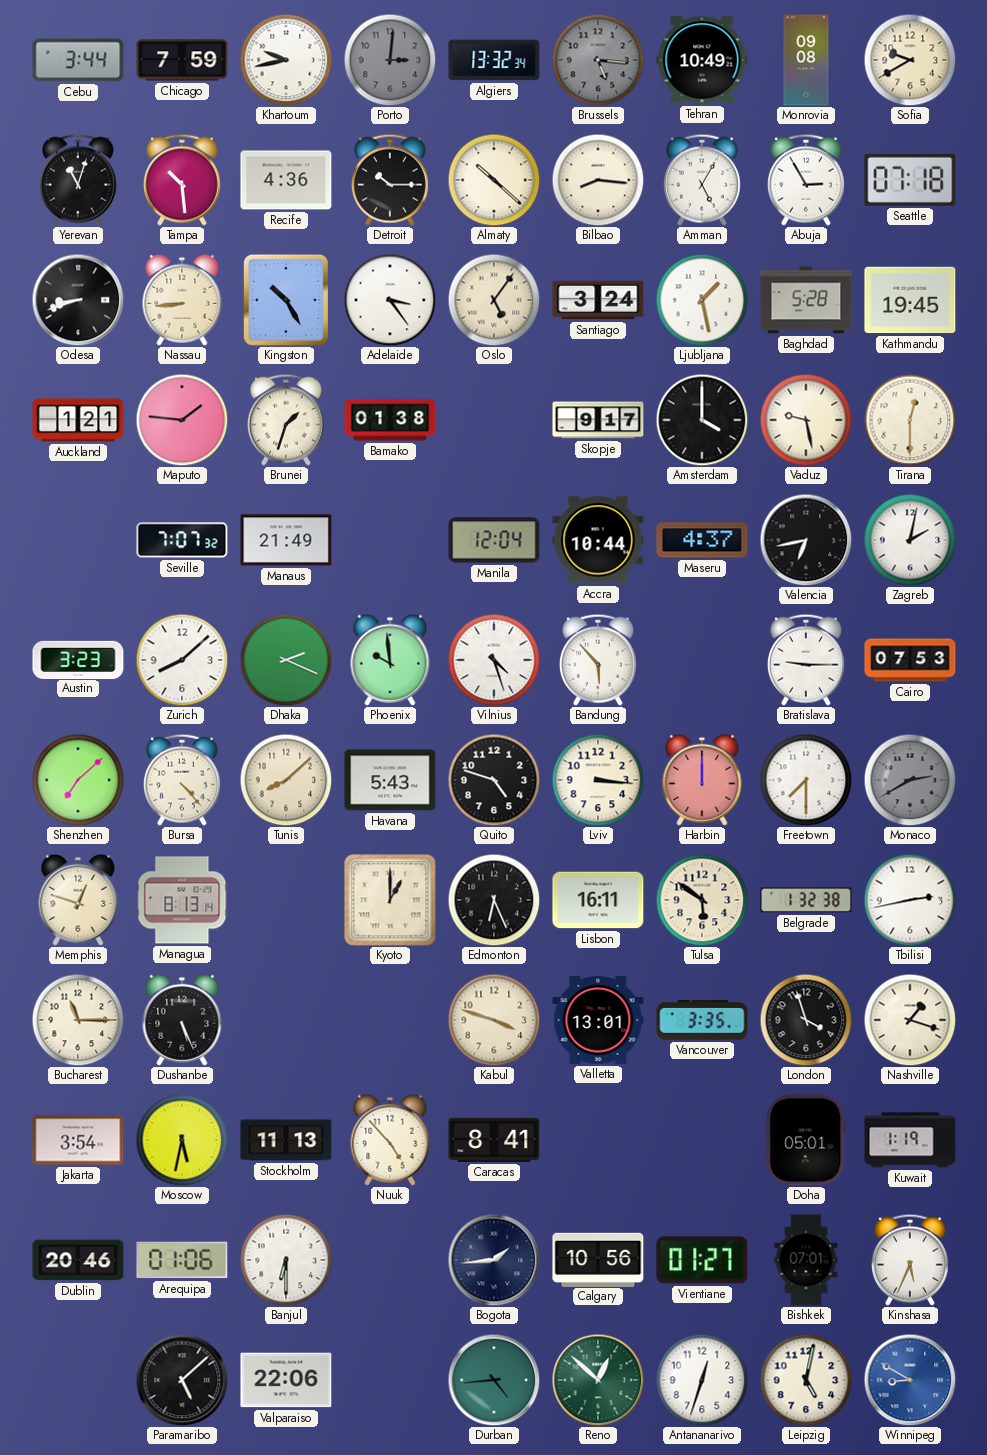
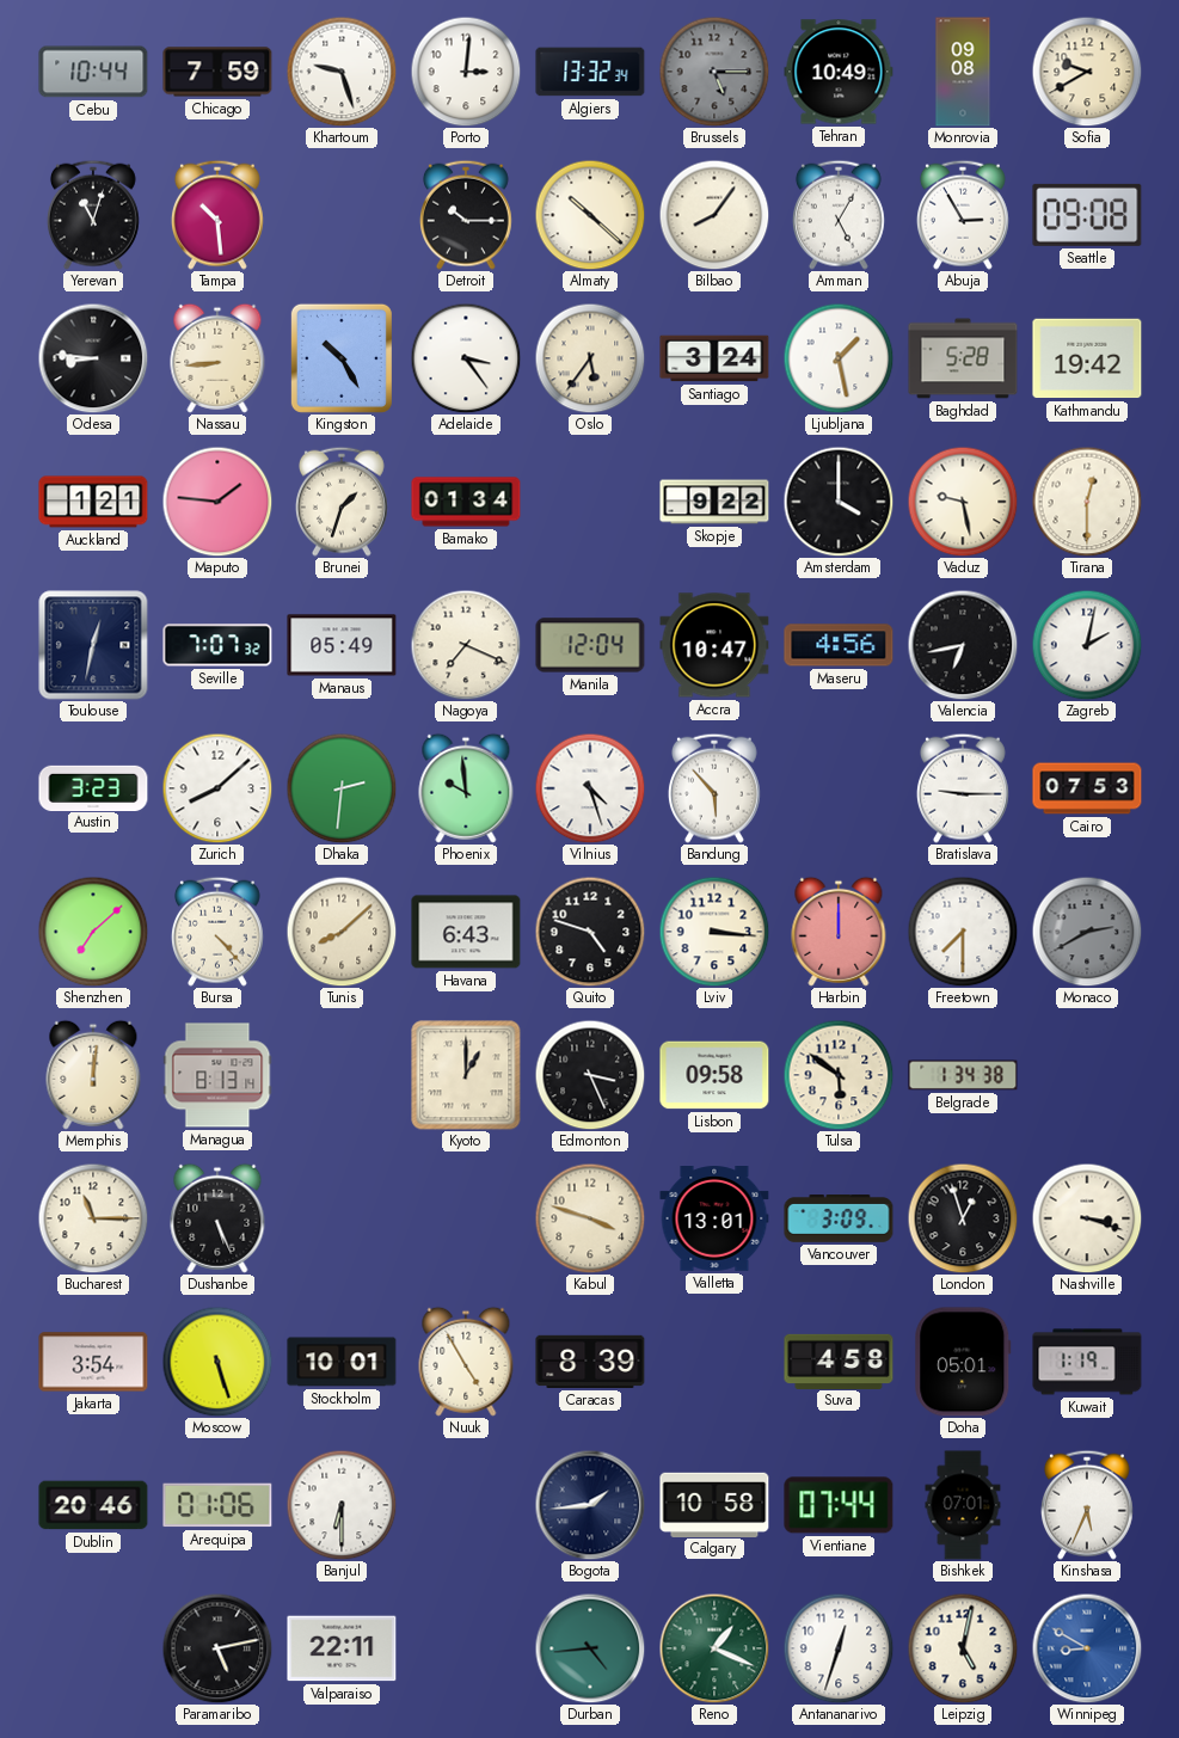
Cebu: 3:44 -> 10:44
Khartoum: 9:43 -> 9:27
Porto dial: grey -> white
Brussels: 5:16 -> 5:15
Recife: 4:36 -> none
Bilbao: 8:16 -> 8:06
Seattle: 07:18 -> 09:08
Odesa: 8:42 -> 8:46
Oslo: 5:06 -> 5:36
Kathmandu: 19:45 -> 19:42
Bamako: 01:38 -> 01:34
Skopje: 9:17 -> 9:22
Toulouse: none -> 12:32
Manaus: 21:49 -> 05:49
Nagoya: none -> 7:19
Accra: 10:44 -> 10:47
Maseru: 4:37 -> 4:56
Dhaka: 2:19 -> 2:31
Havana: 5:43 -> 6:43
Memphis: 12:48 -> 12:01
Edmonton: 6:26 -> 3:26
Lisbon: 16:11 -> 09:58
Belgrade: 1:32 -> 1:34
Tbilisi: 2:43 -> none
Vancouver: 3:35 -> 3:09
London: 3:57 -> 12:57
Nashville: 1:18 -> 3:18
Moscow: 5:32 -> 5:27
Stockholm: 11:13 -> 10:01
Nuuk: 4:53 -> 4:55
Caracas: 8:41 -> 8:39
Suva: none -> 4:58
Calgary: 10:56 -> 10:58
Vientiane: 01:27 -> 07:44
Paramaribo: 5:08 -> 5:13
Valparaiso: 22:06 -> 22:11
Reno: 12:52 -> 1:19
